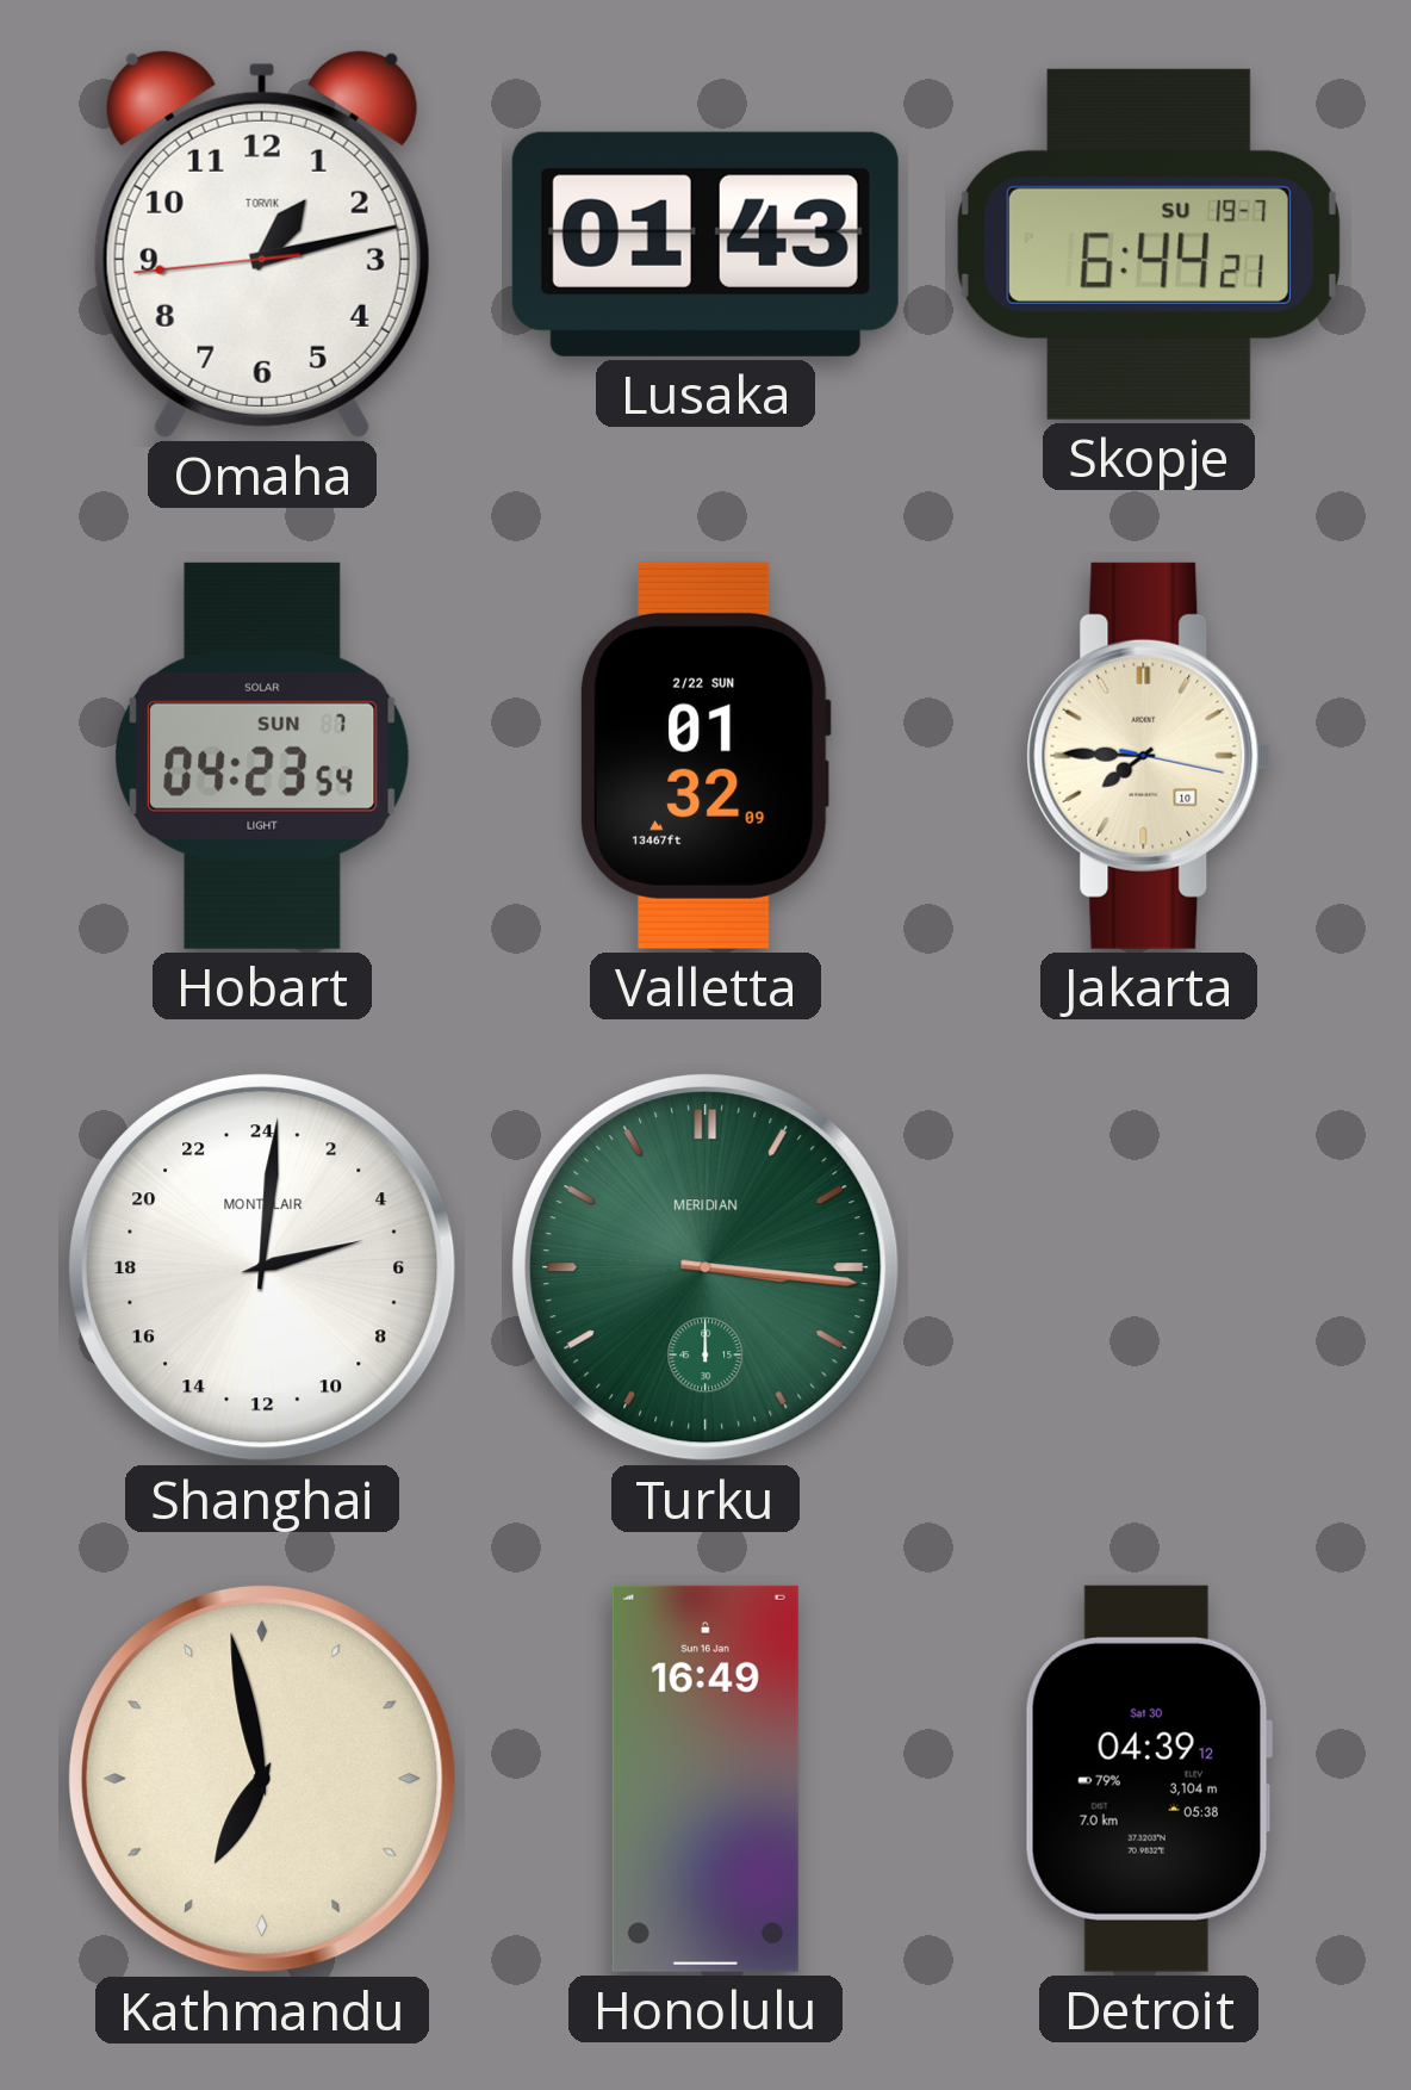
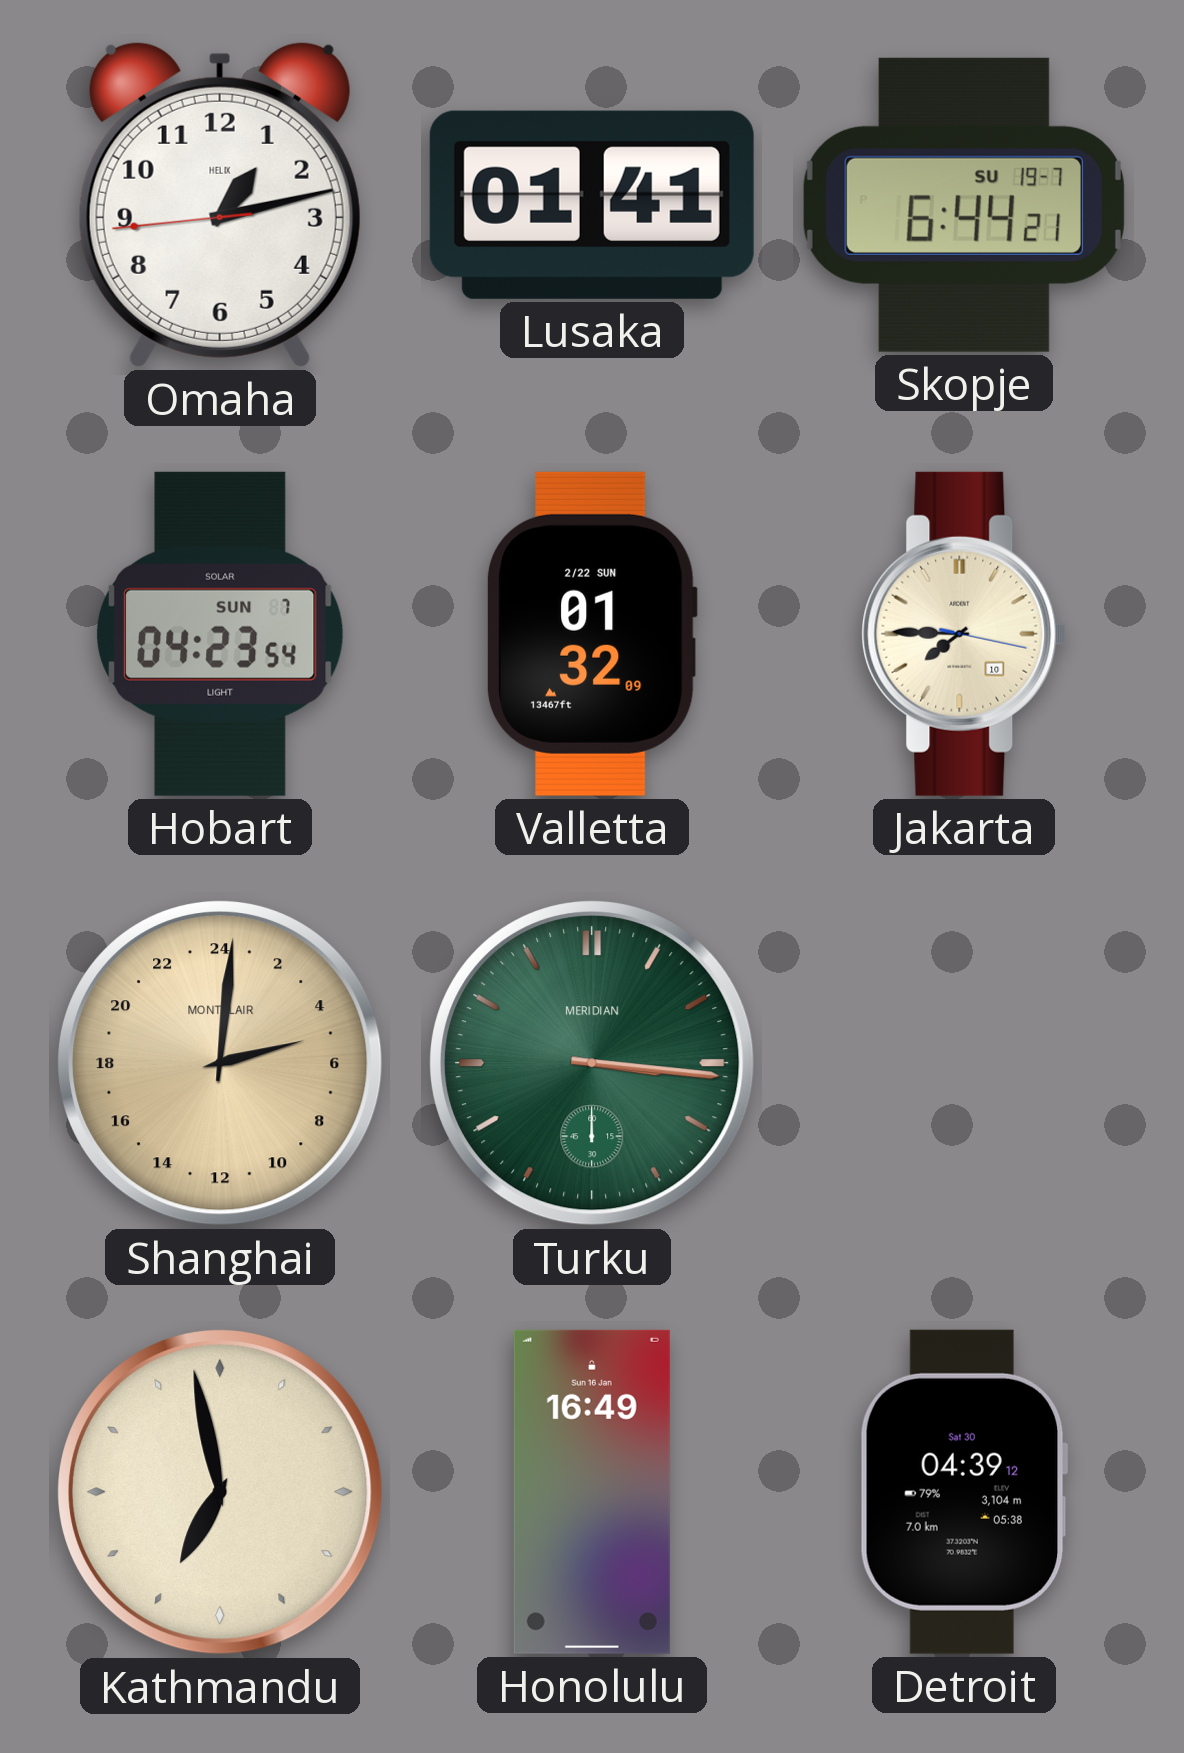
Omaha brand: TORVIK -> HELIX
Lusaka: 01:43 -> 01:41
Shanghai dial: white -> champagne
